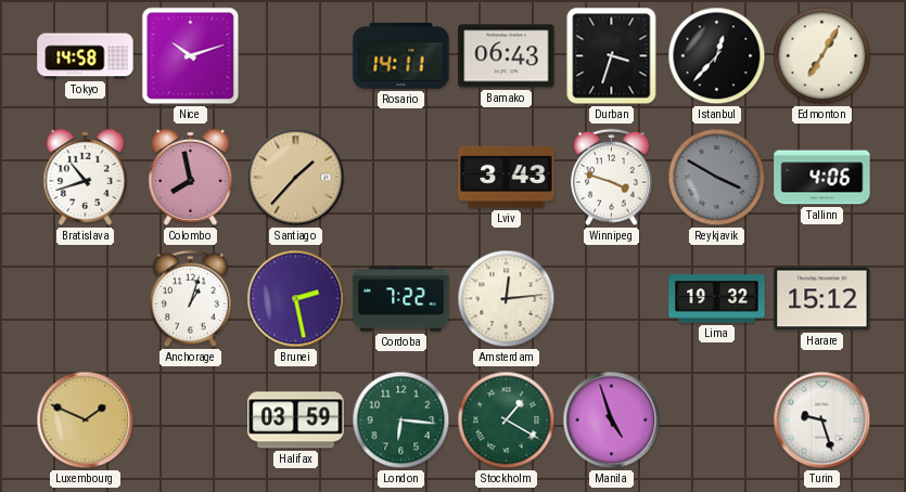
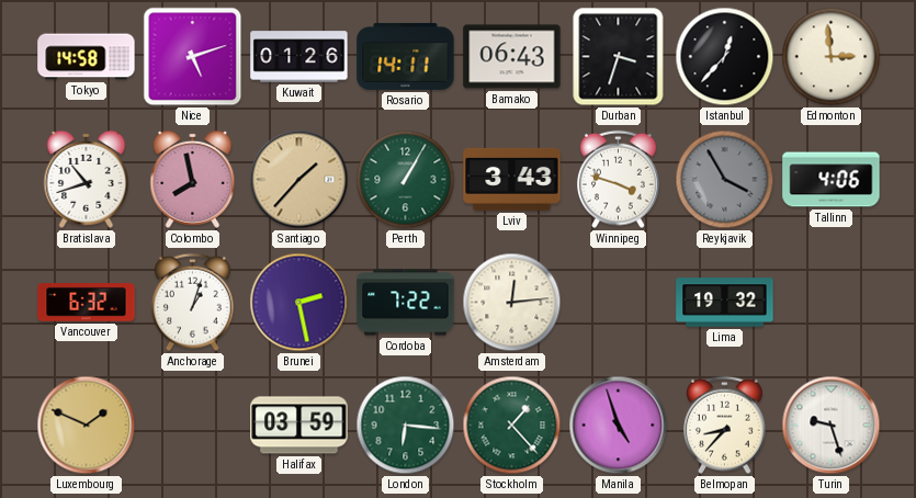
Nice: 10:12 -> 5:12
Kuwait: none -> 01:26
Edmonton: 7:05 -> 2:59
Perth: none -> 1:05
Reykjavik: 3:50 -> 3:55
Vancouver: none -> 6:32
Harare: 15:12 -> none
Stockholm: 1:20 -> 1:23
Belmopan: none -> 8:37
